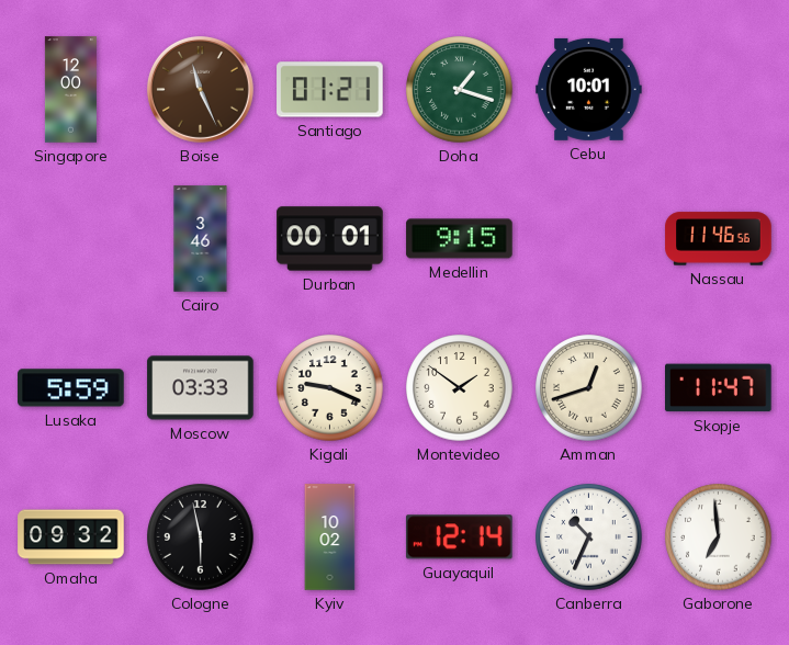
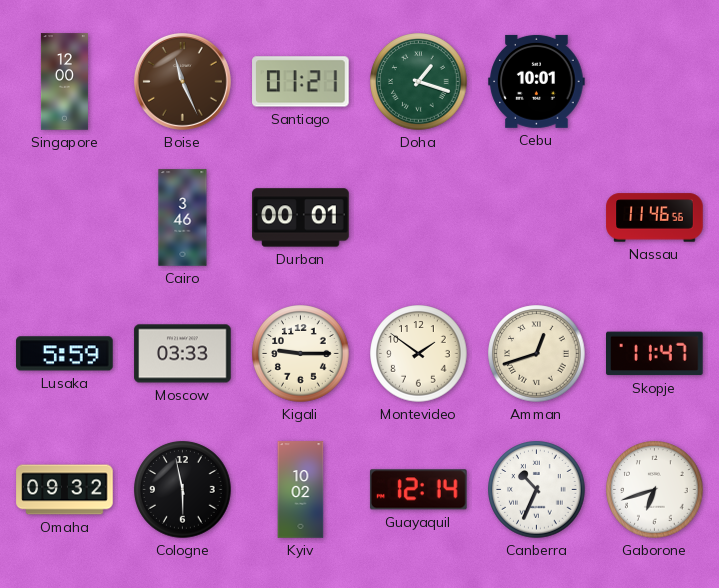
Medellin: 9:15 -> none
Kigali: 9:19 -> 9:15
Gaborone: 6:59 -> 6:42
